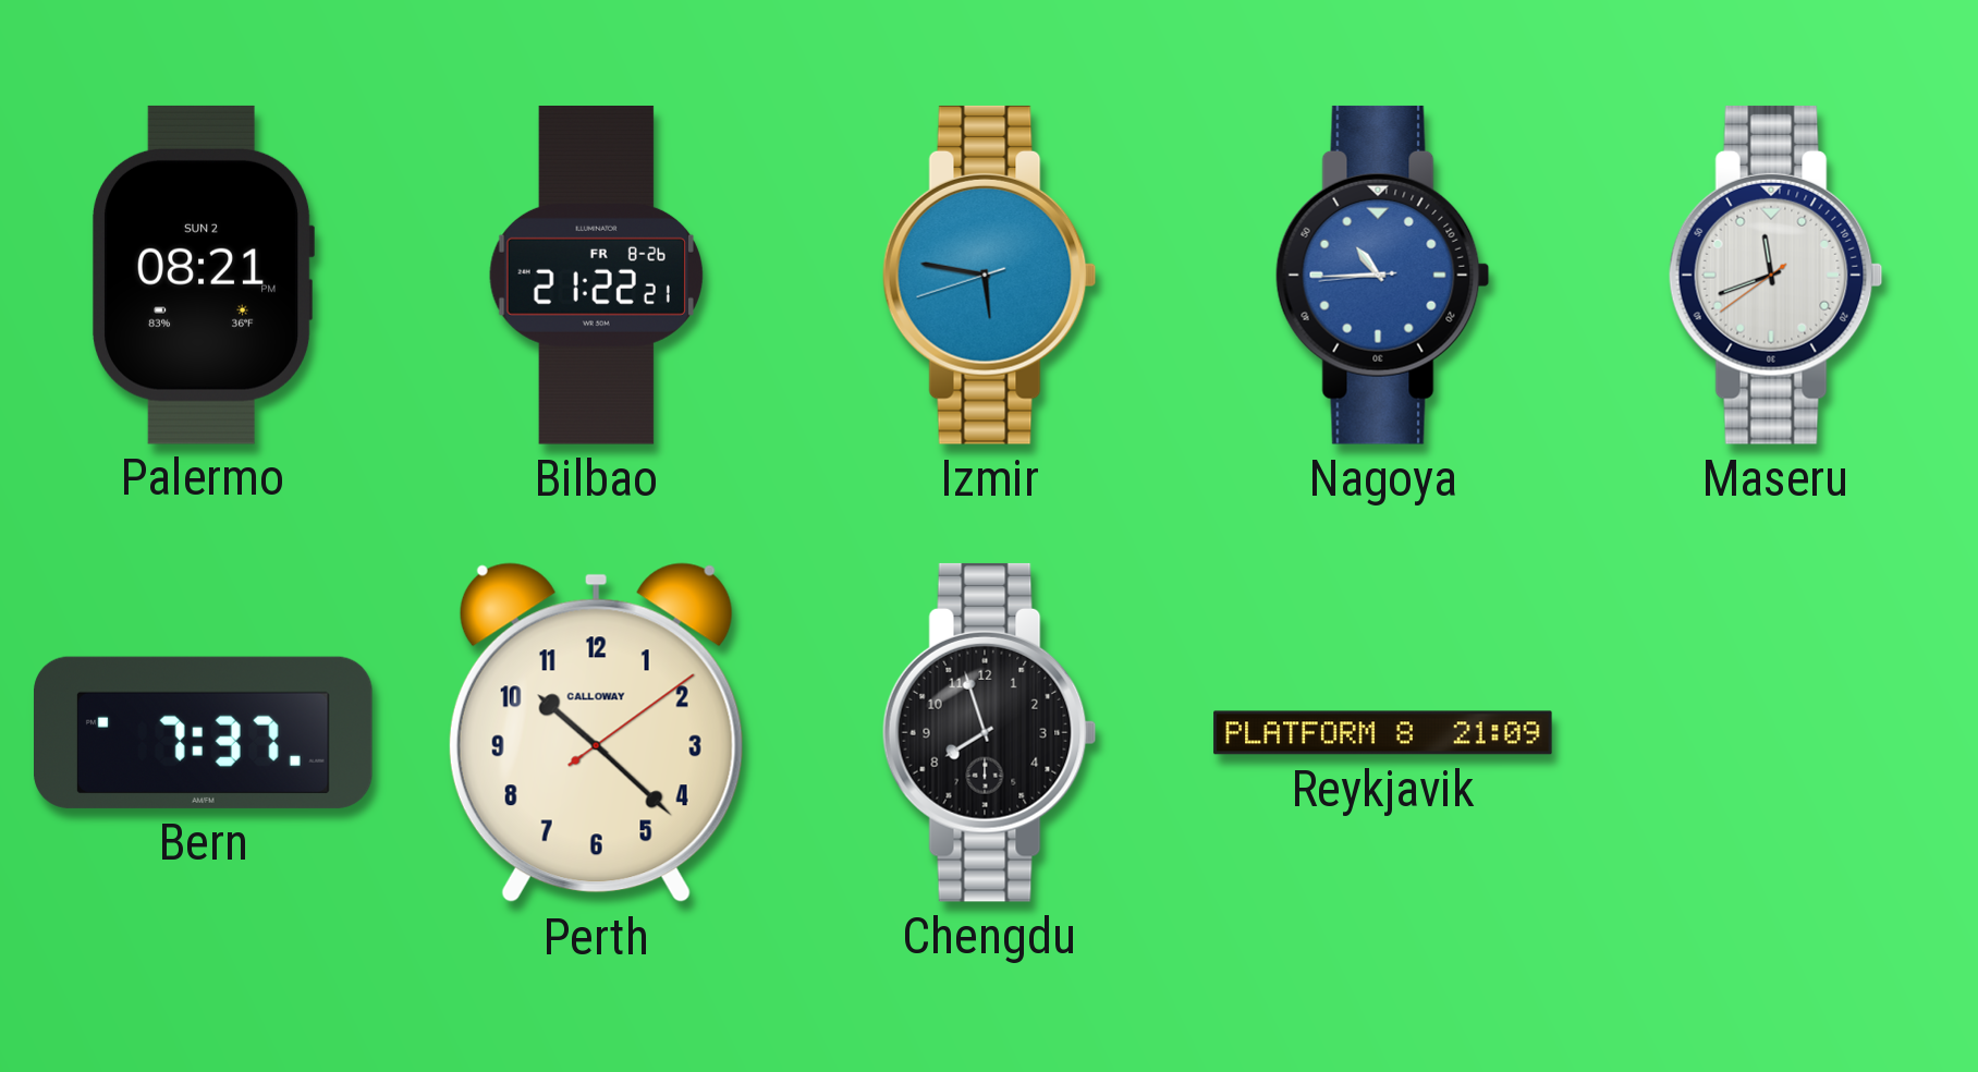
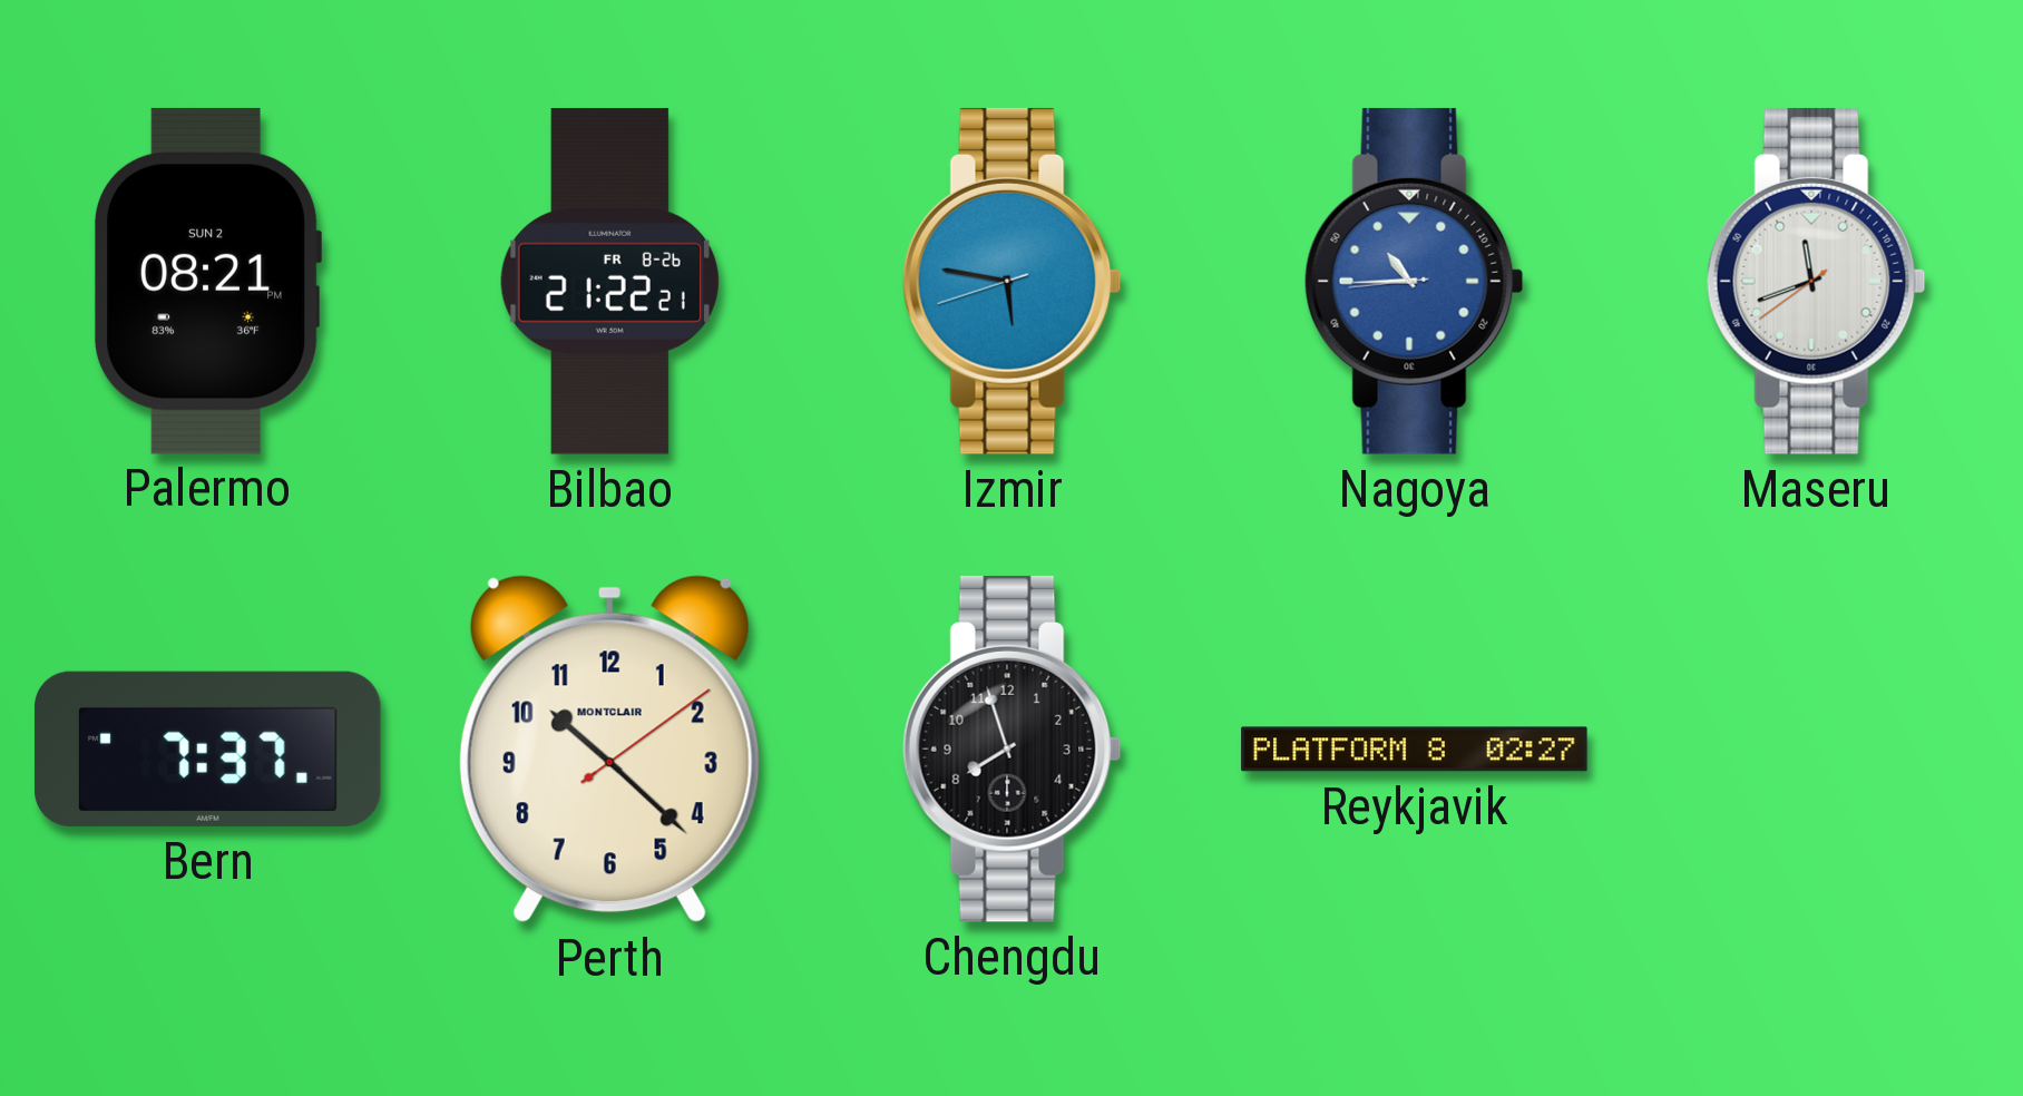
Perth brand: CALLOWAY -> MONTCLAIR
Reykjavik: 21:09 -> 02:27
